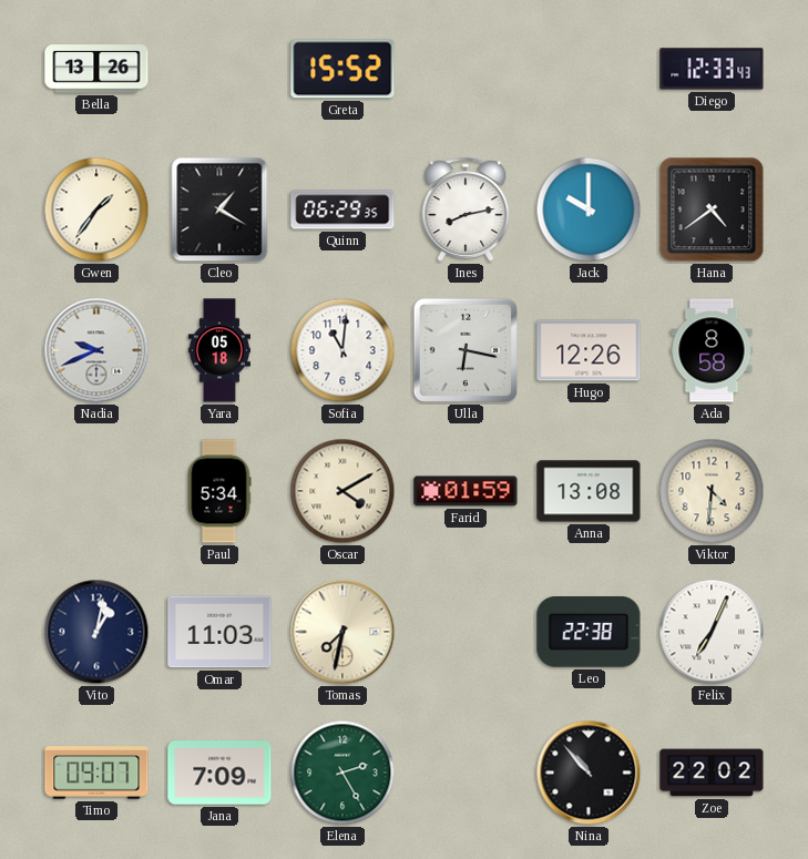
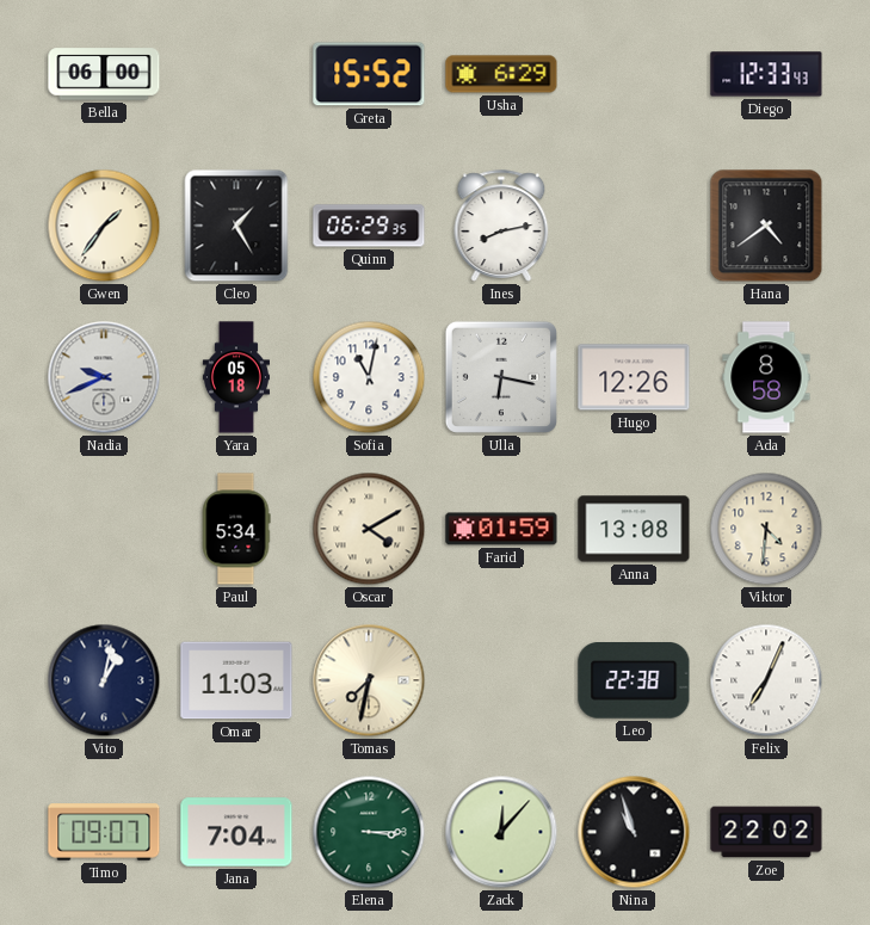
Bella: 13:26 -> 06:00
Usha: none -> 6:29
Cleo: 1:20 -> 1:25
Jack: 10:00 -> none
Sofia: 11:01 -> 11:02
Jana: 7:09 -> 7:04
Elena: 2:25 -> 3:15
Zack: none -> 12:07
Nina: 10:53 -> 10:57
